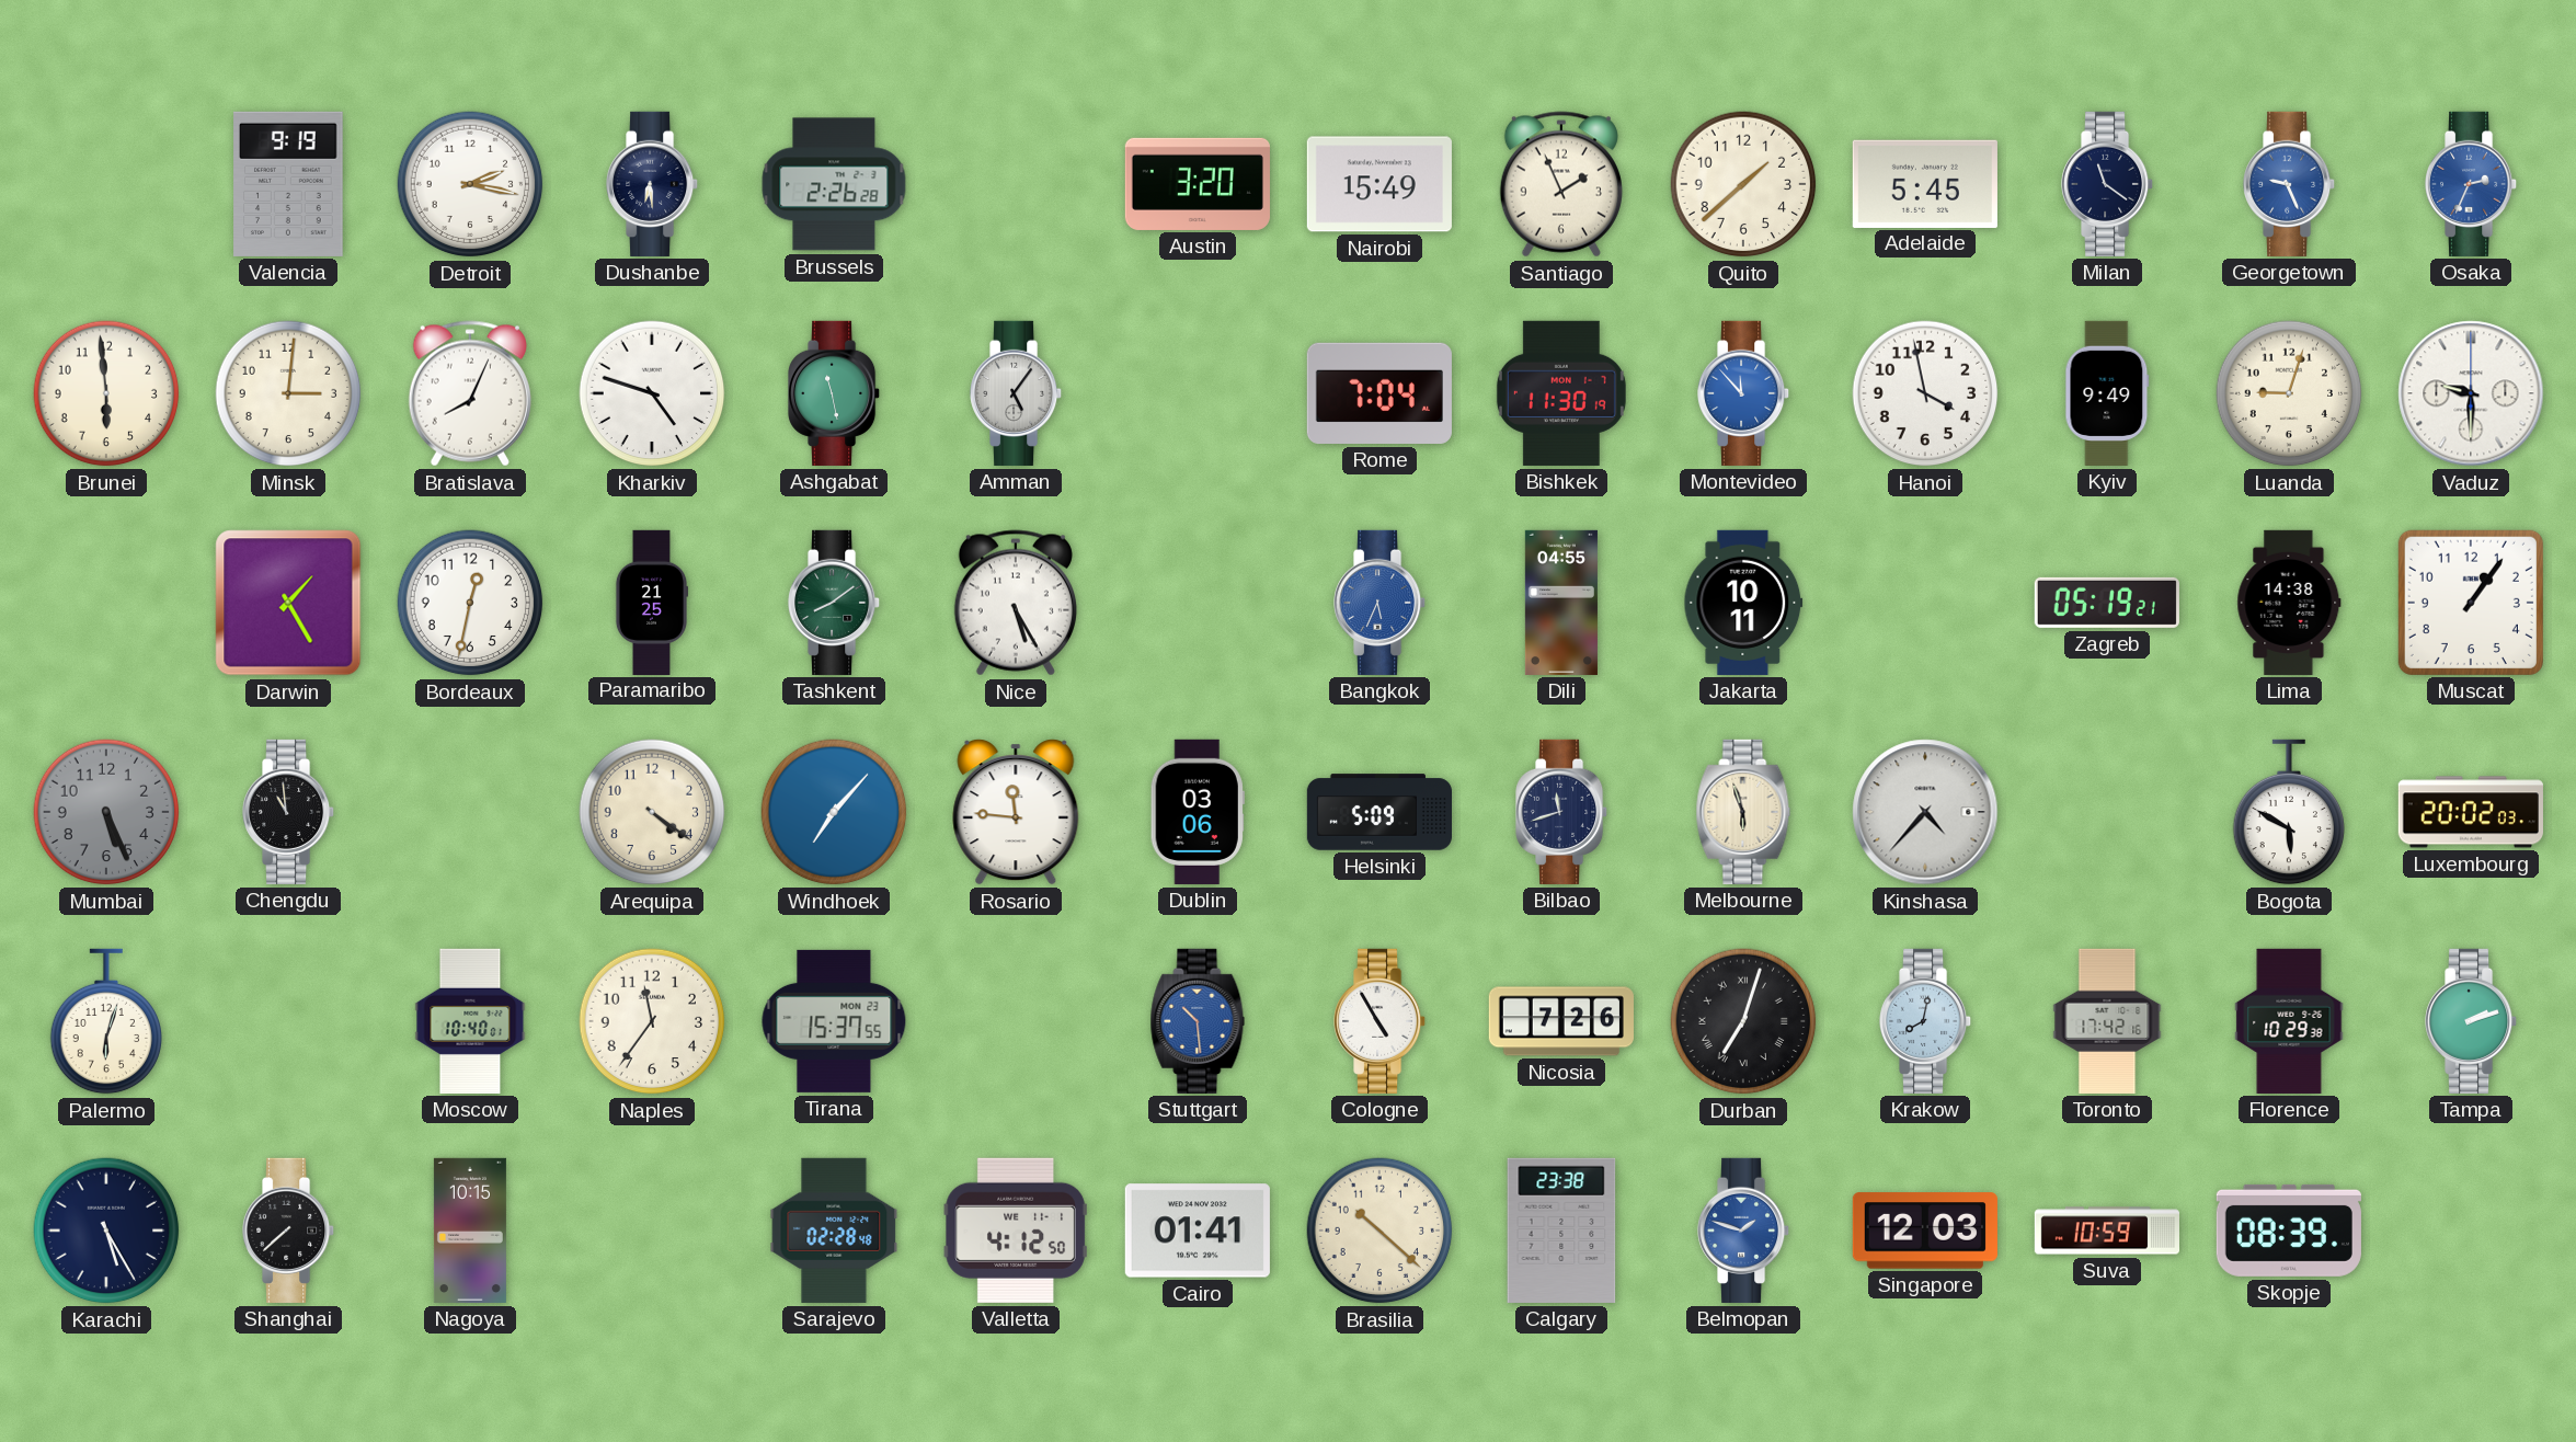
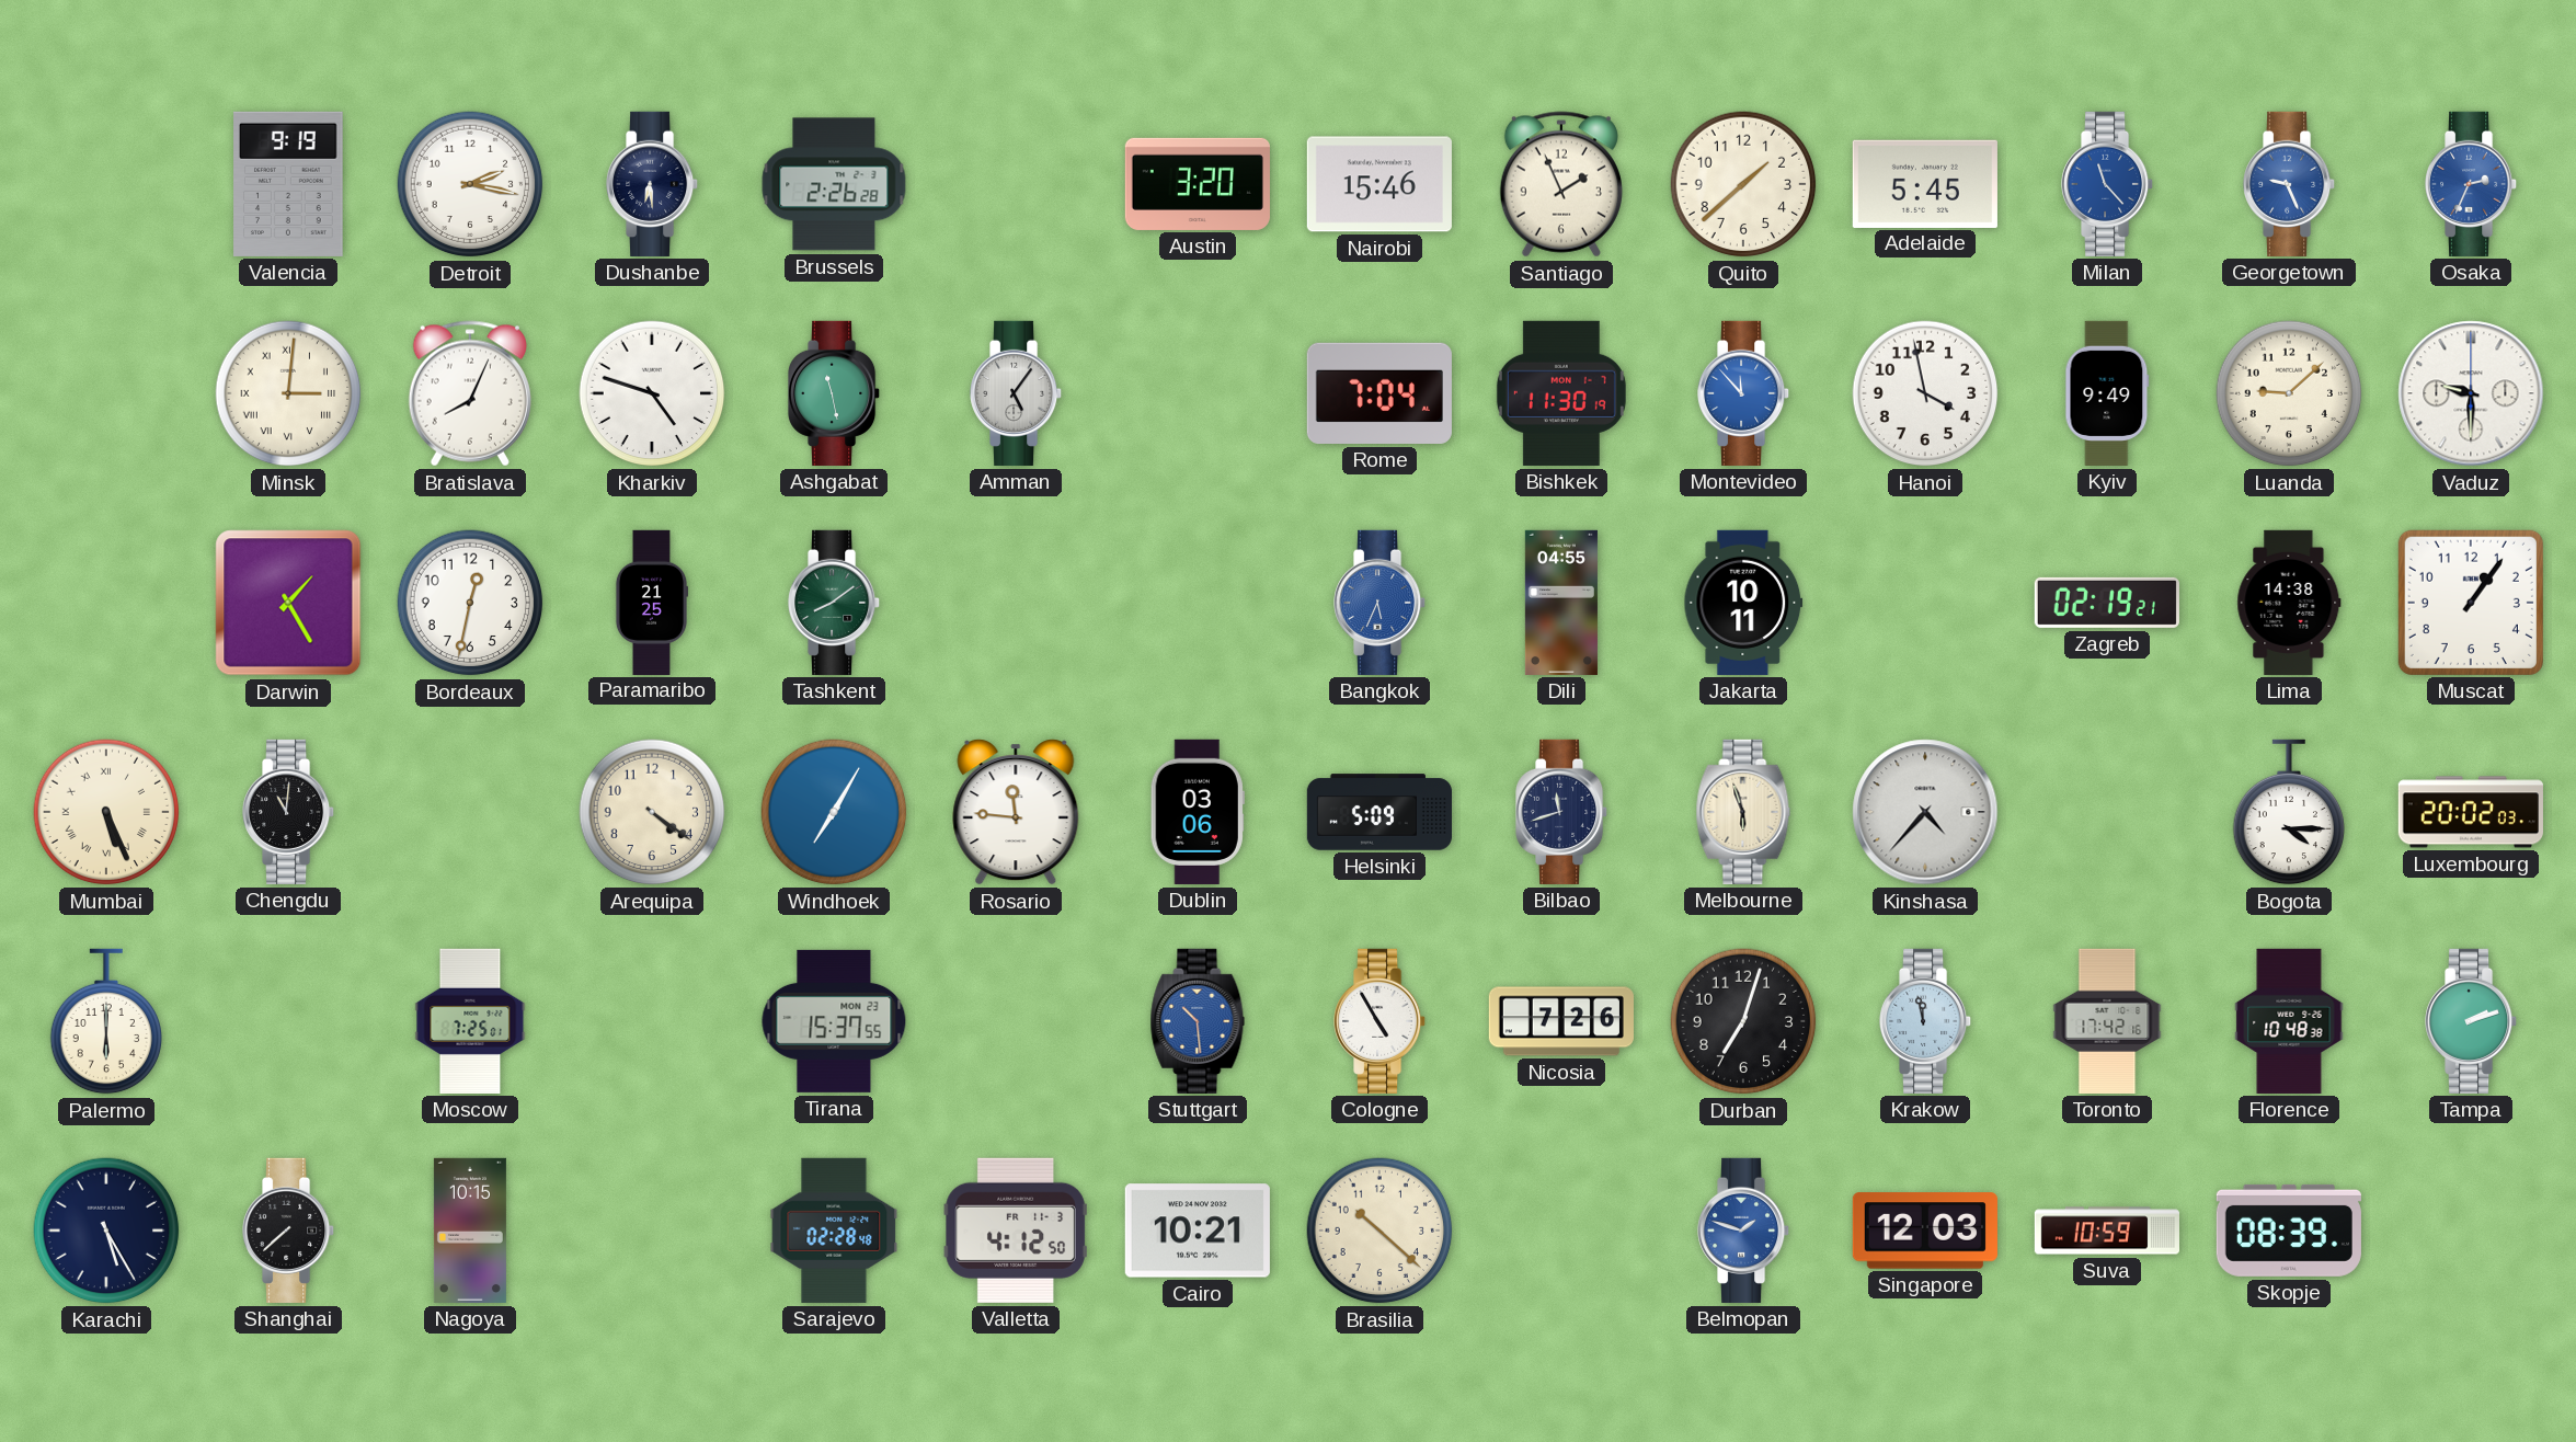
Nairobi: 15:49 -> 15:46
Milan: 11:21 -> 11:23
Milan dial: navy -> blue
Brunei: 5:59 -> none
Minsk numerals: Arabic -> Roman
Luanda: 9:03 -> 9:08
Nice: 5:25 -> none
Zagreb: 05:19 -> 02:19
Mumbai dial: grey -> cream
Mumbai numerals: Arabic -> Roman
Chengdu: 10:59 -> 11:01
Windhoek: 7:07 -> 7:05
Bogota: 5:50 -> 4:15
Palermo: 6:03 -> 6:00
Moscow: 10:40 -> 7:25
Naples: 11:36 -> none
Durban numerals: Roman -> Arabic
Krakow: 8:02 -> 11:58
Florence: 10:29 -> 10:48
Valletta date: WE 11-1 -> FR 11-3
Cairo: 01:41 -> 10:21
Calgary: 23:38 -> none
